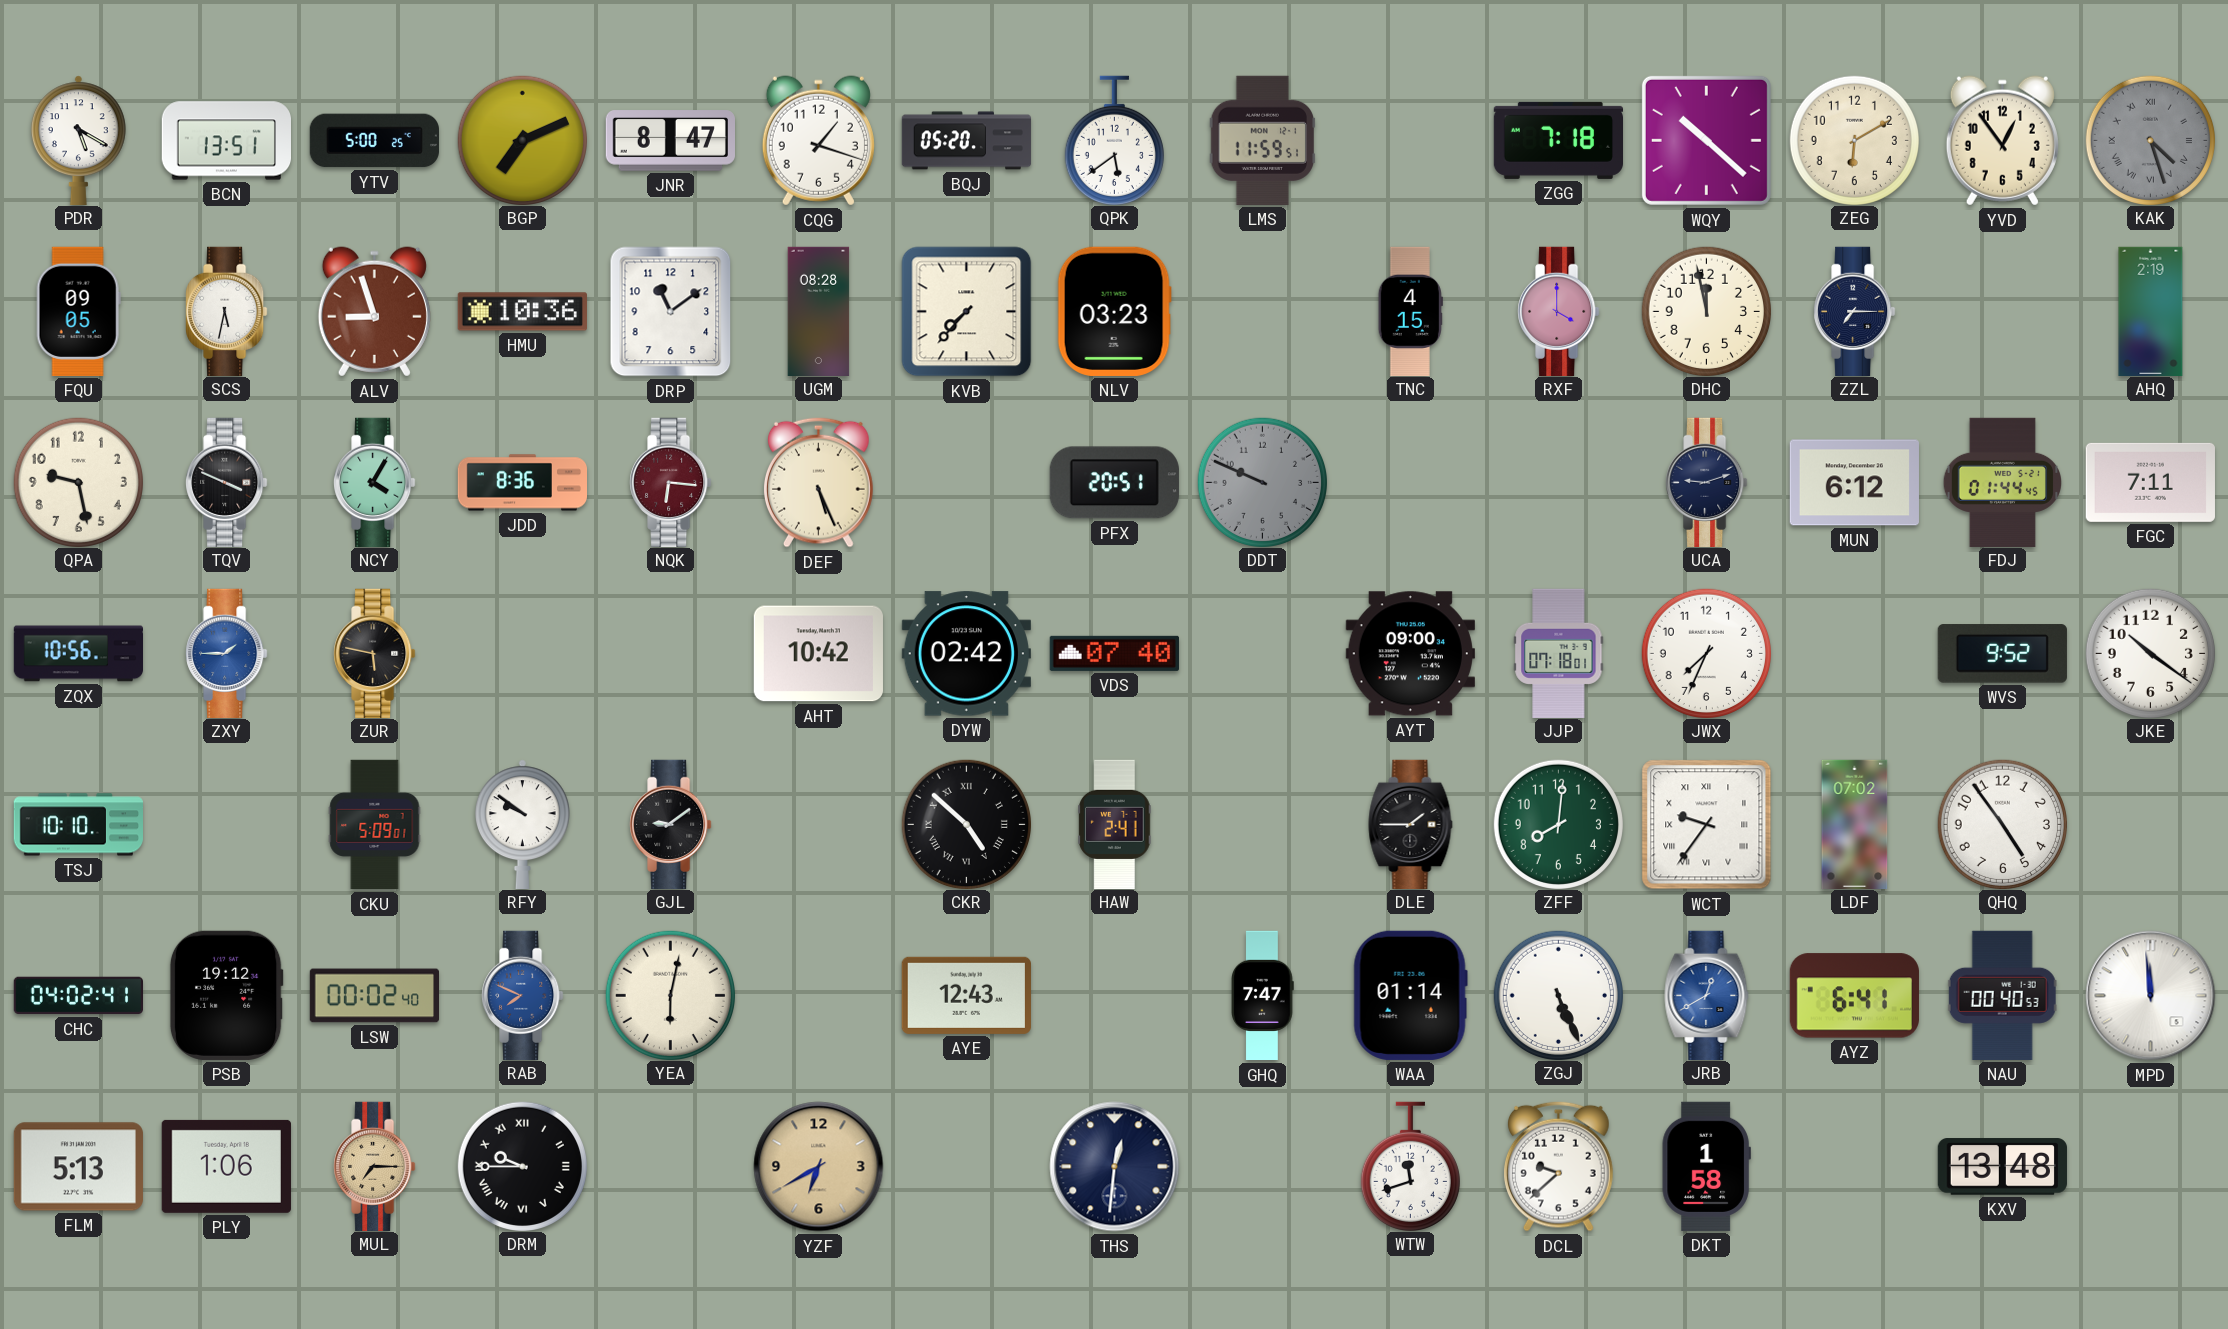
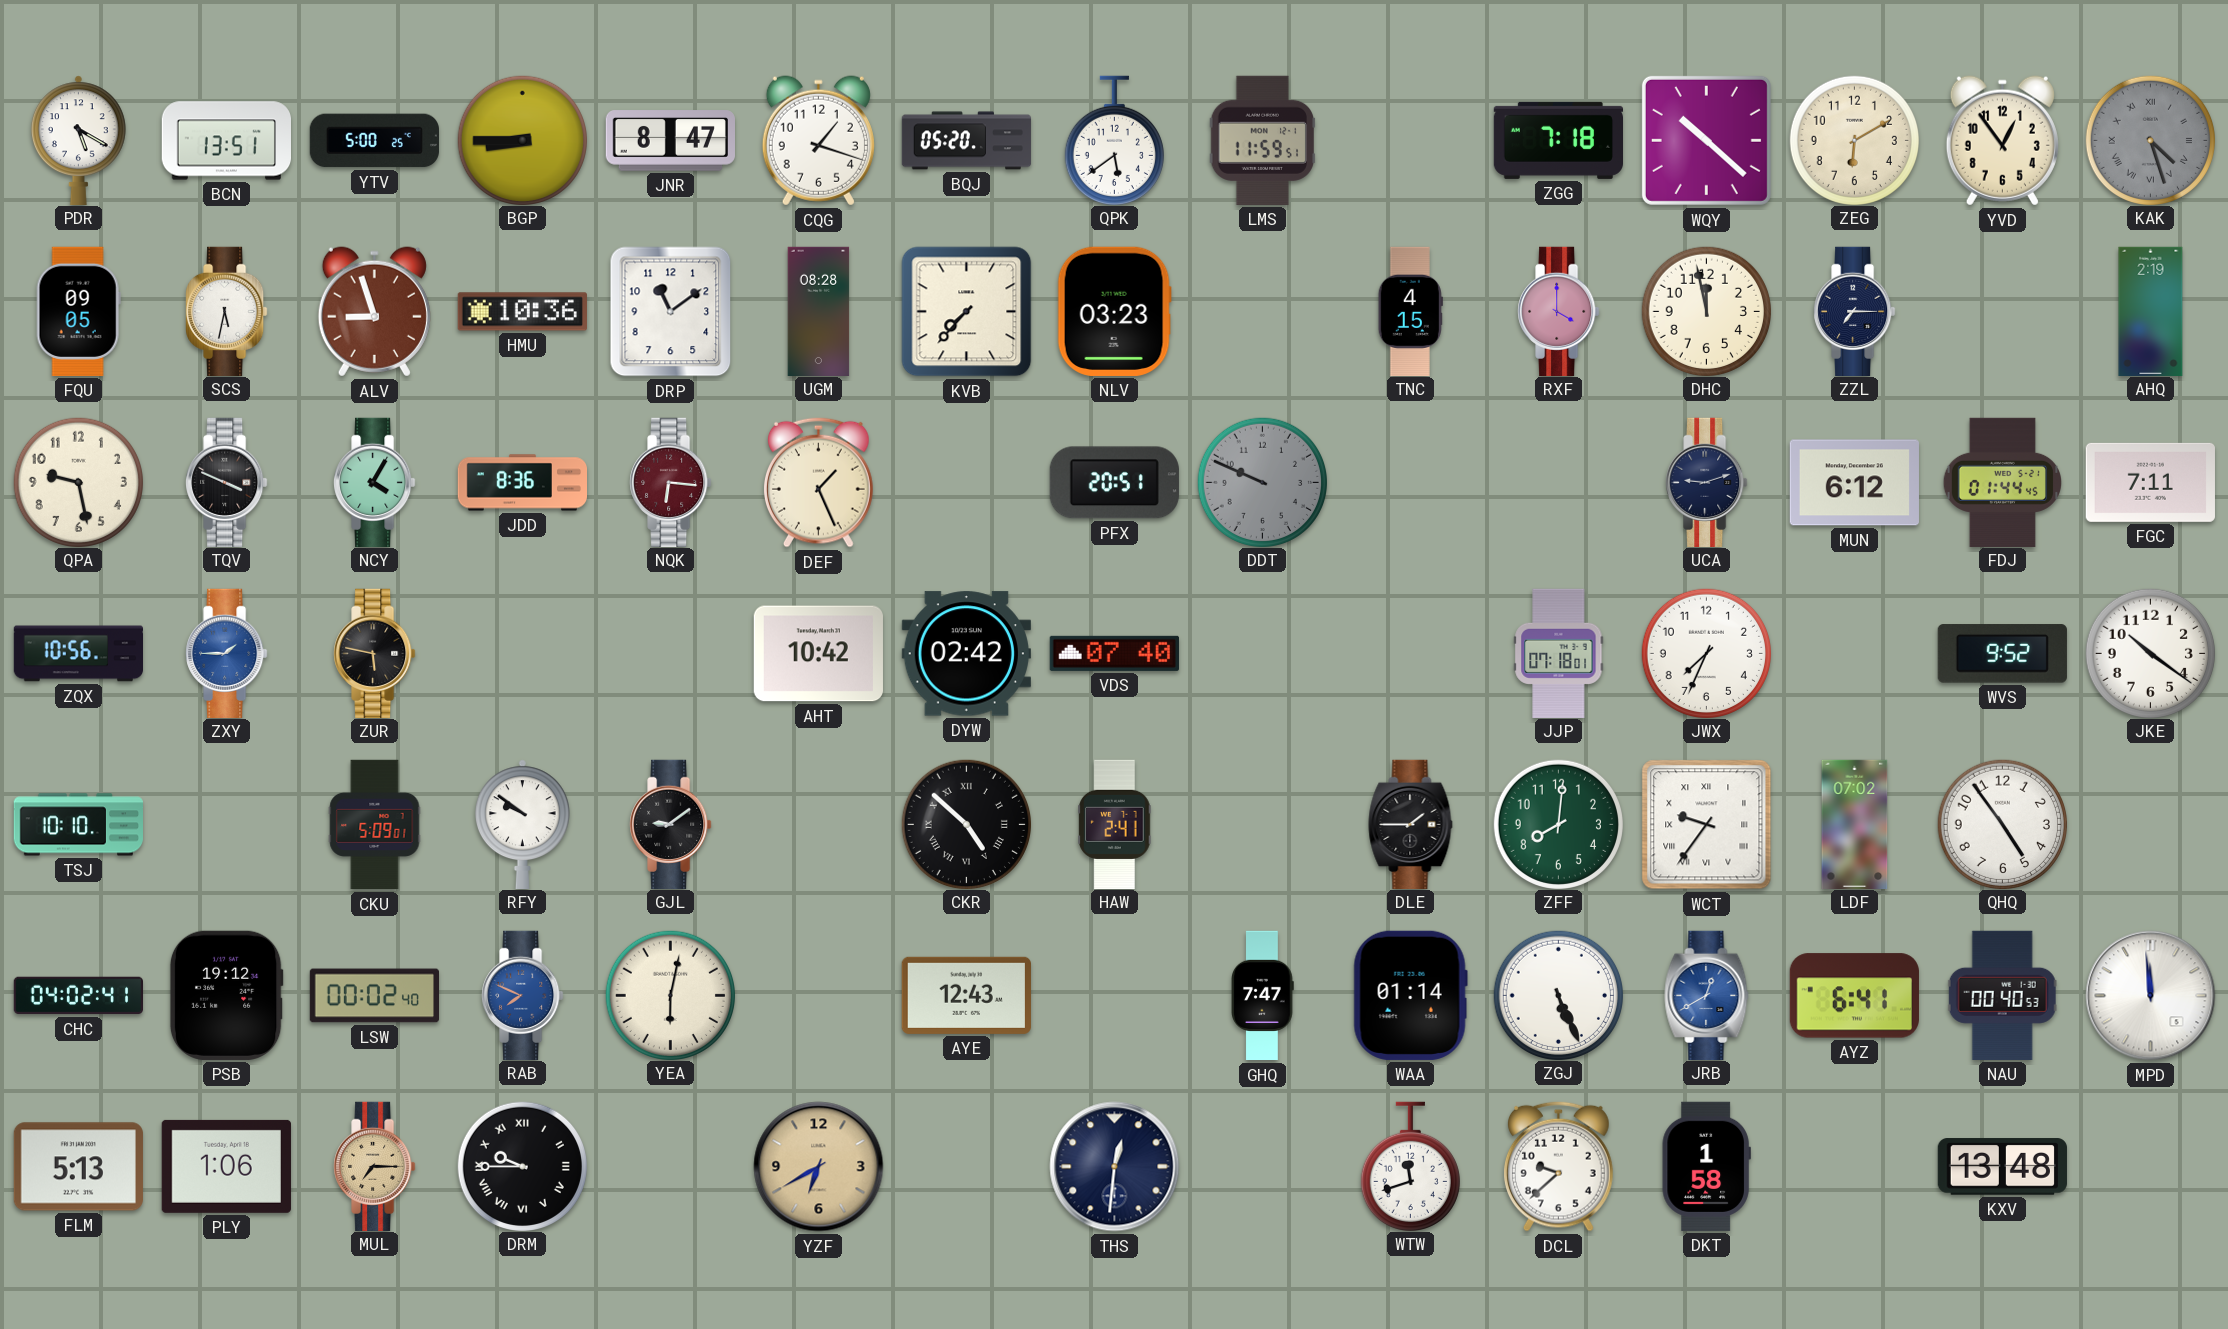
BGP: 7:11 -> 8:45
DEF: 5:26 -> 1:26
AYT: 09:00 -> none
